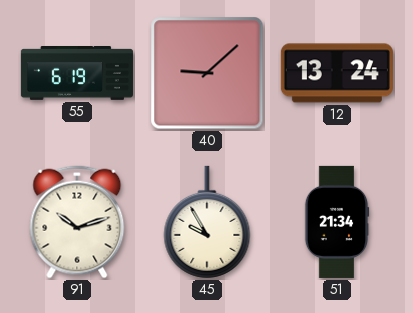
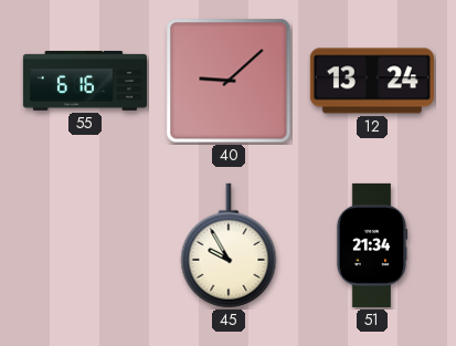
55: 6:19 -> 6:16
91: 10:12 -> none
